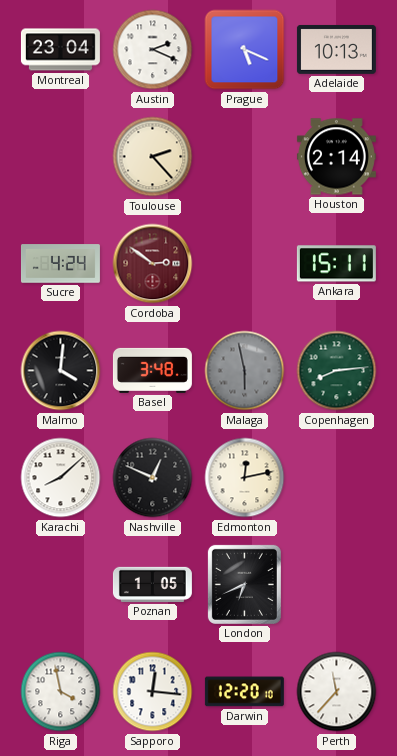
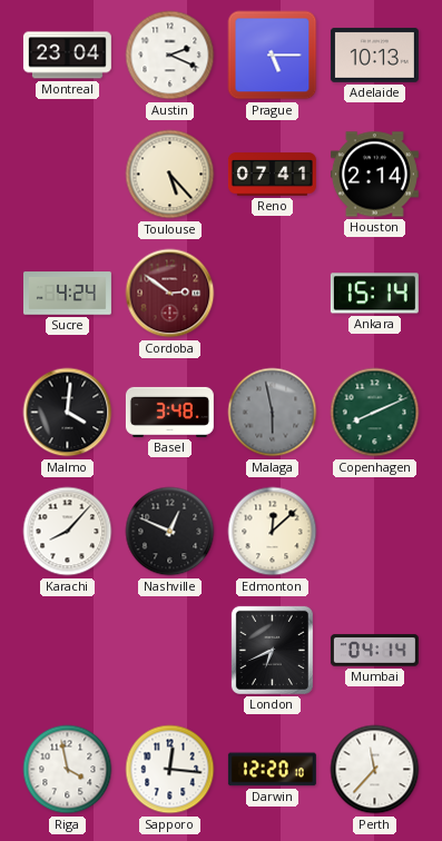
Prague: 5:19 -> 5:15
Toulouse: 2:23 -> 5:23
Reno: none -> 07:41
Ankara: 15:11 -> 15:14
Copenhagen: 8:14 -> 8:11
Karachi: 8:08 -> 8:07
Edmonton: 12:13 -> 12:08
Poznan: 1:05 -> none
Mumbai: none -> 04:14
